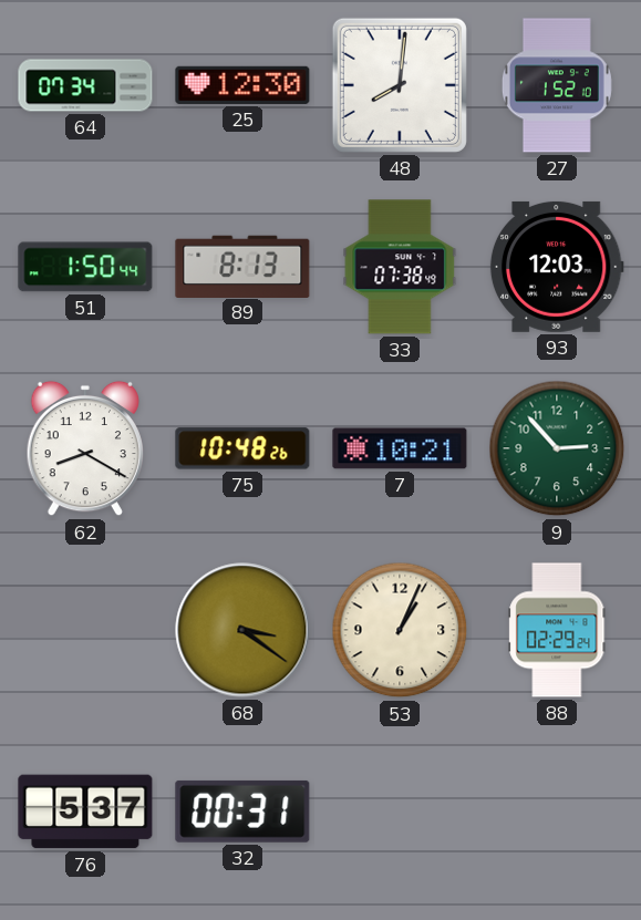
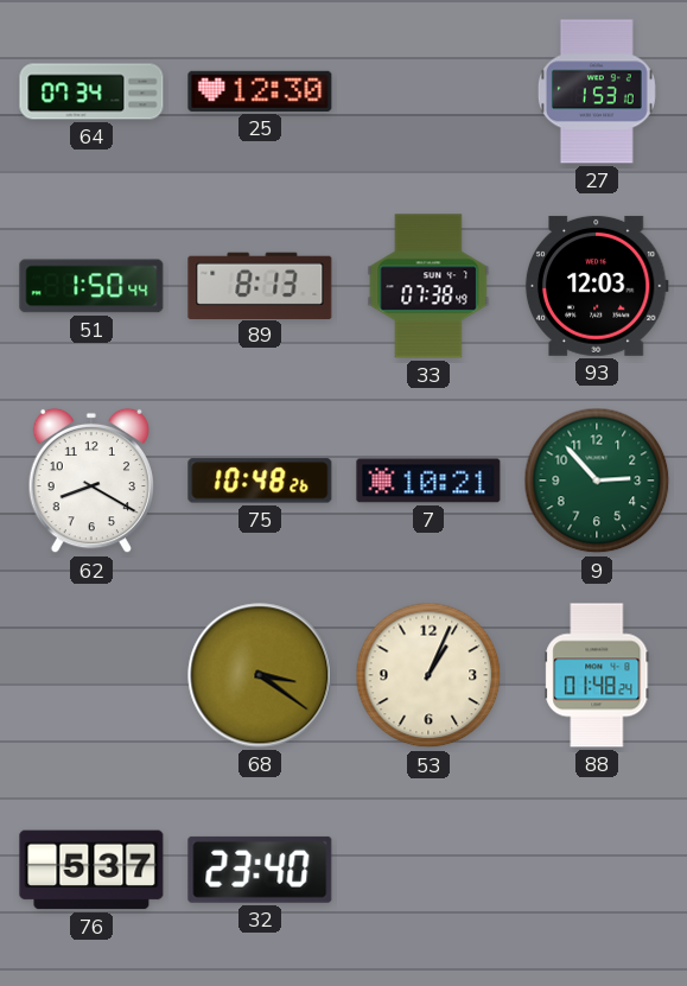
48: 8:01 -> none
27: 1:52 -> 1:53
88: 02:29 -> 01:48
32: 00:31 -> 23:40
